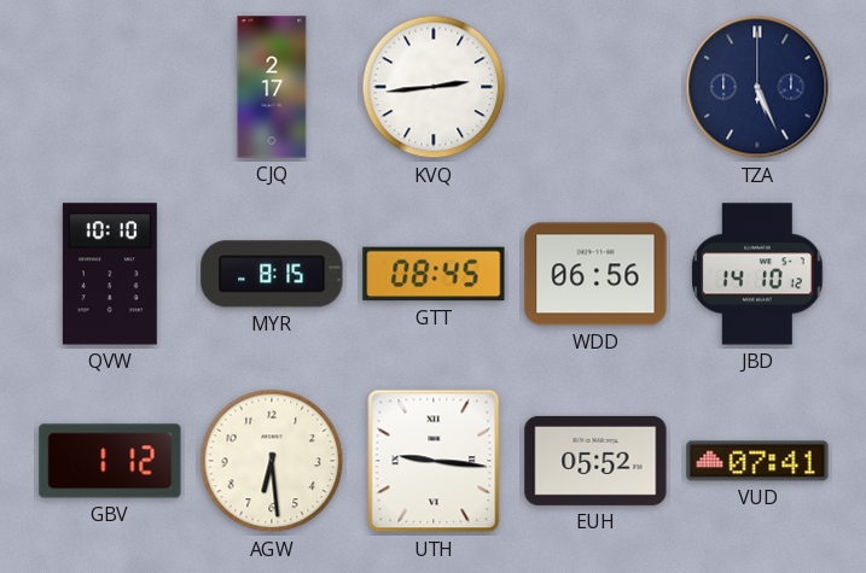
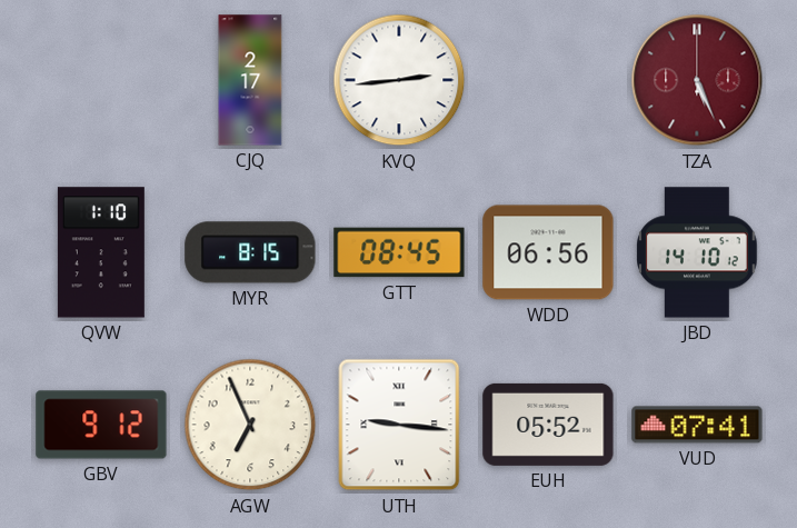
TZA dial: navy -> burgundy
QVW: 10:10 -> 1:10
GBV: 1:12 -> 9:12
AGW: 6:29 -> 6:56
